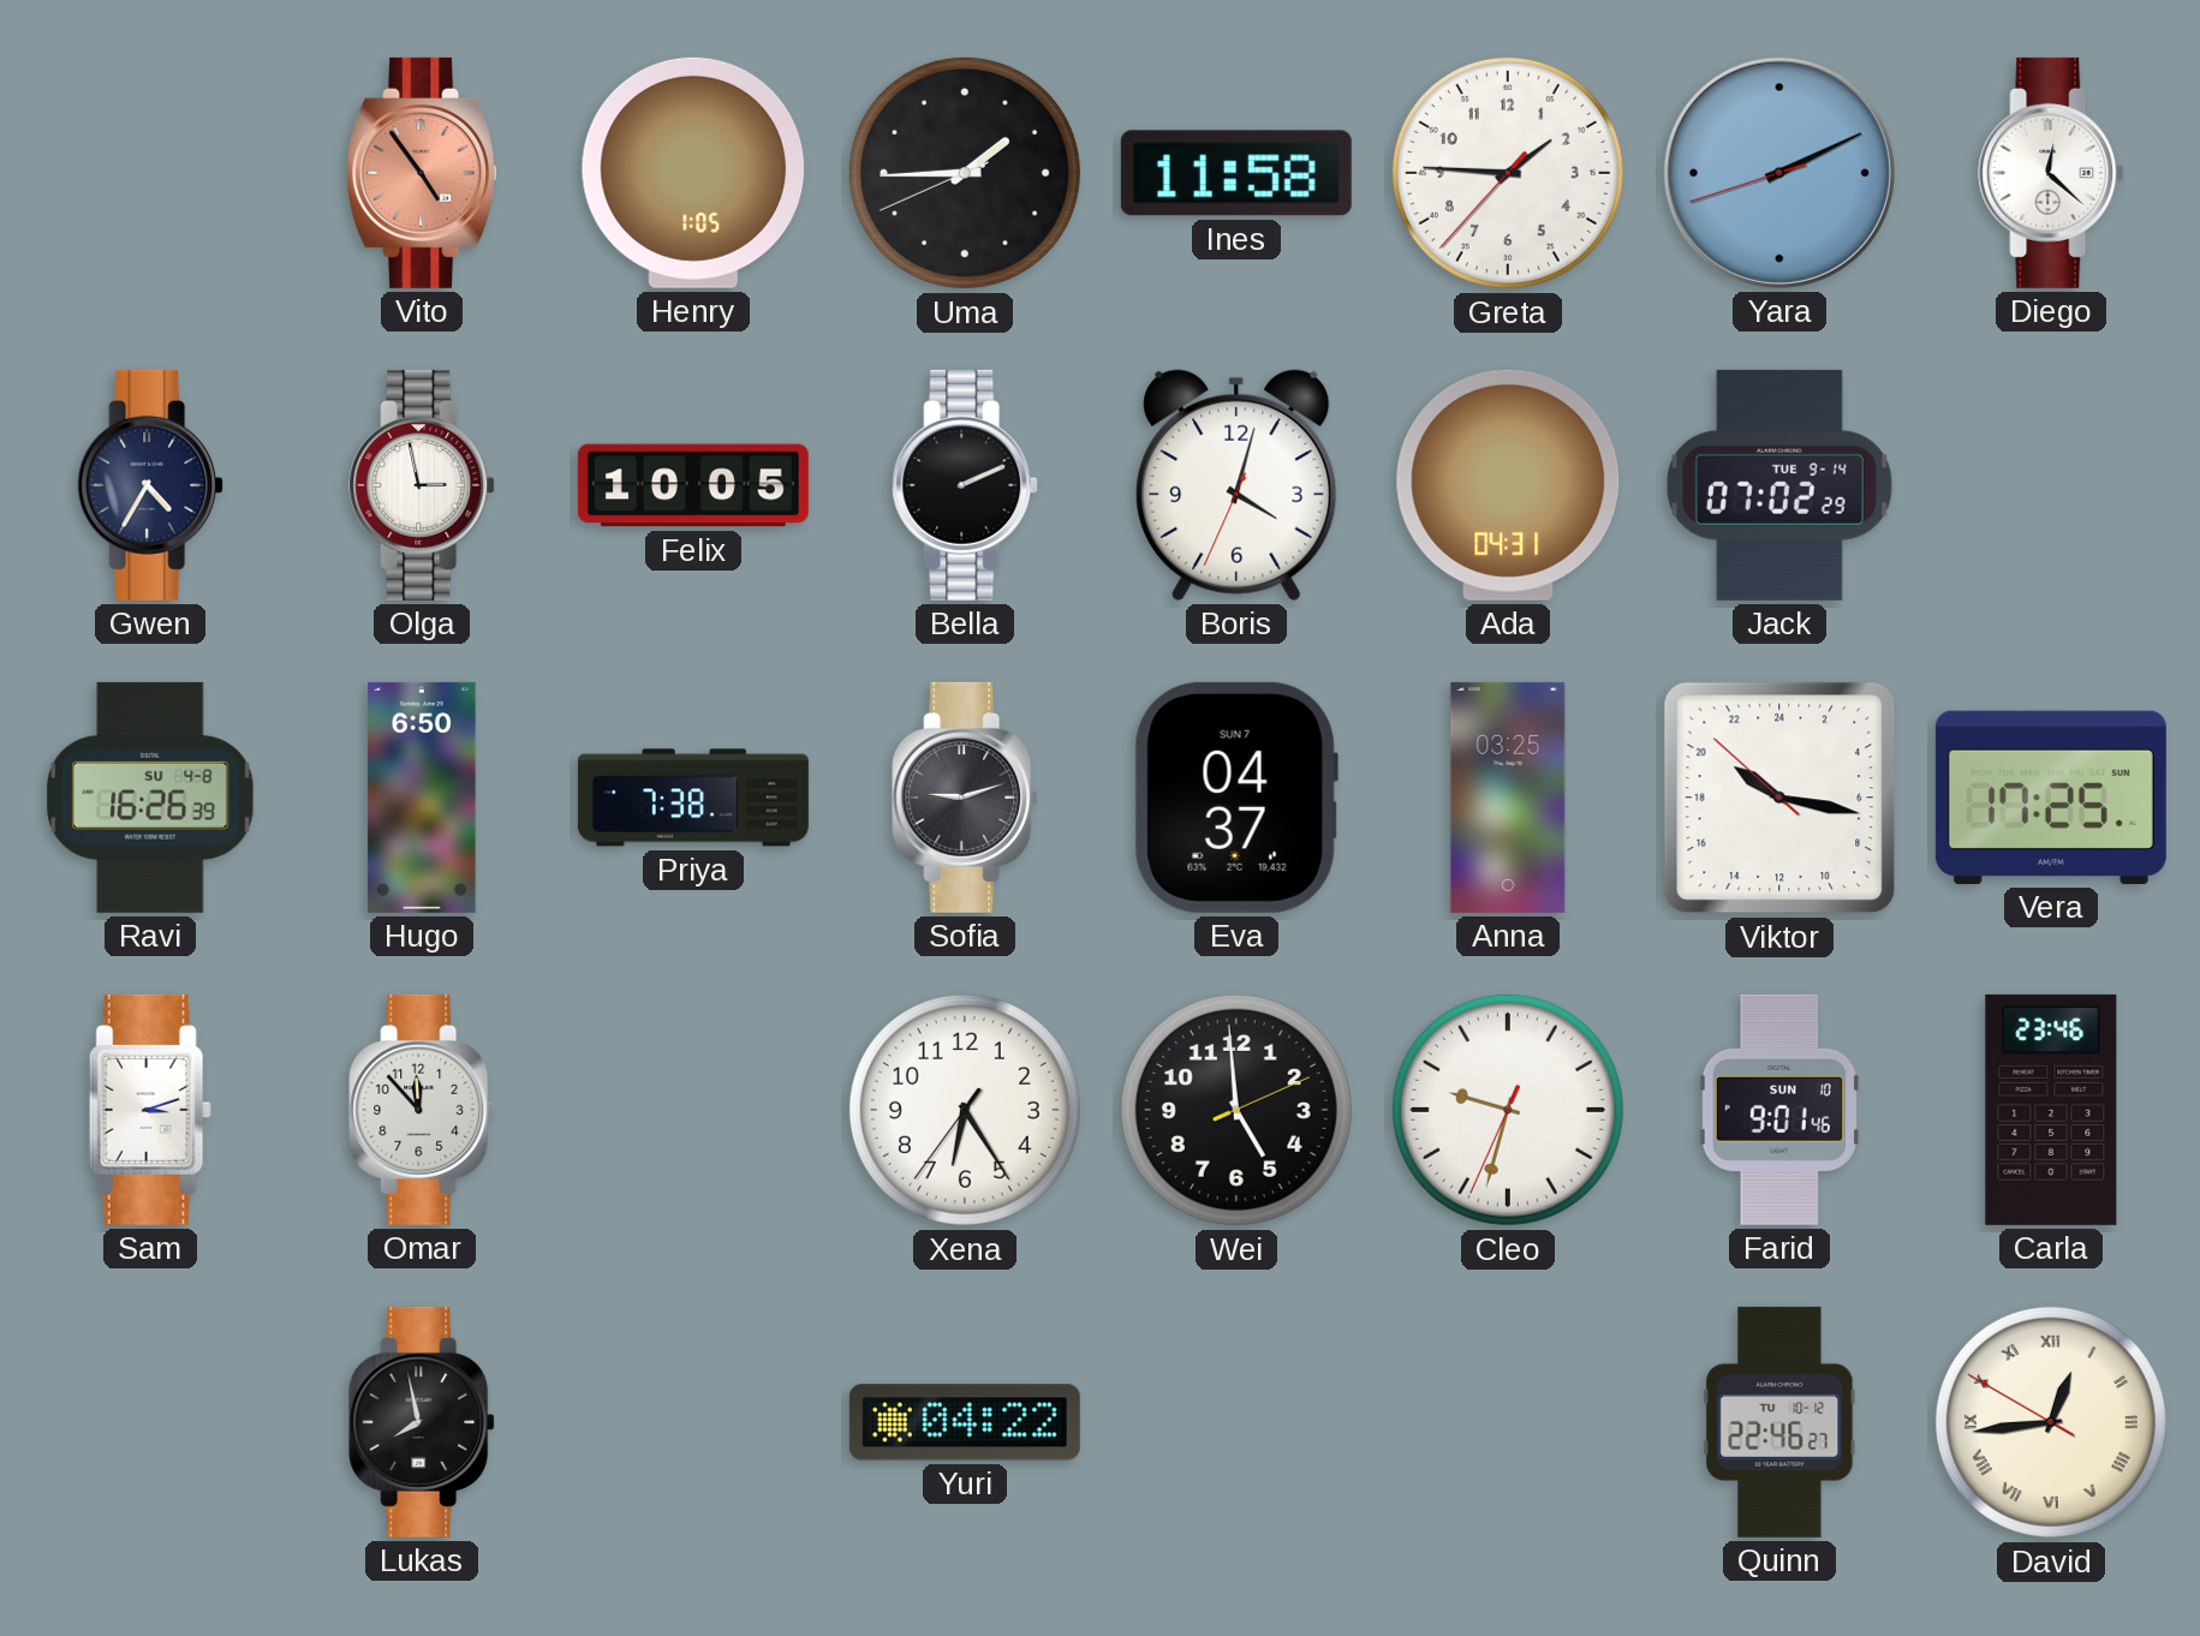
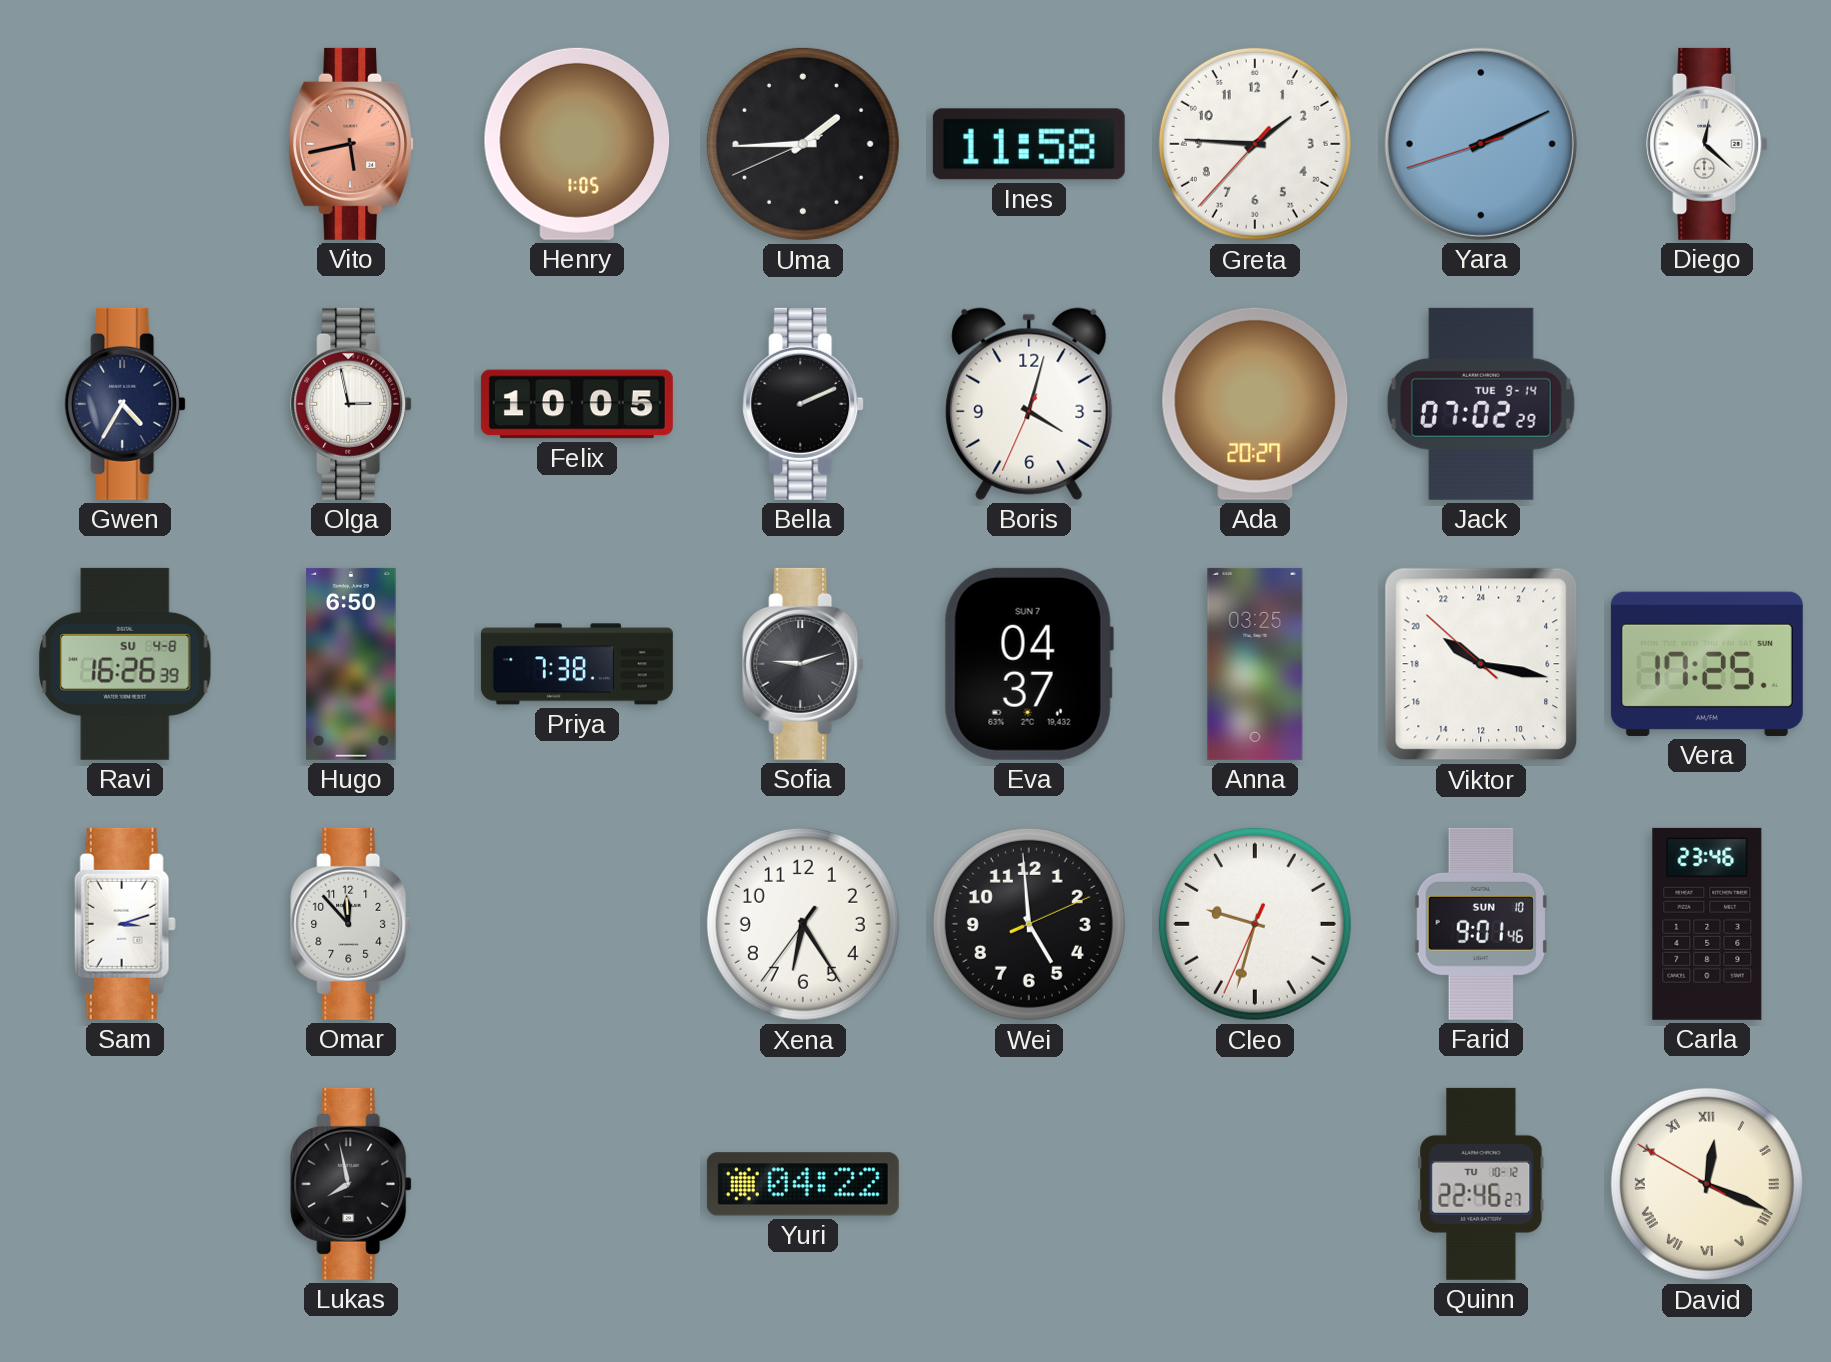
Vito: 4:54 -> 5:43
Ada: 04:31 -> 20:27
David: 12:43 -> 12:18
